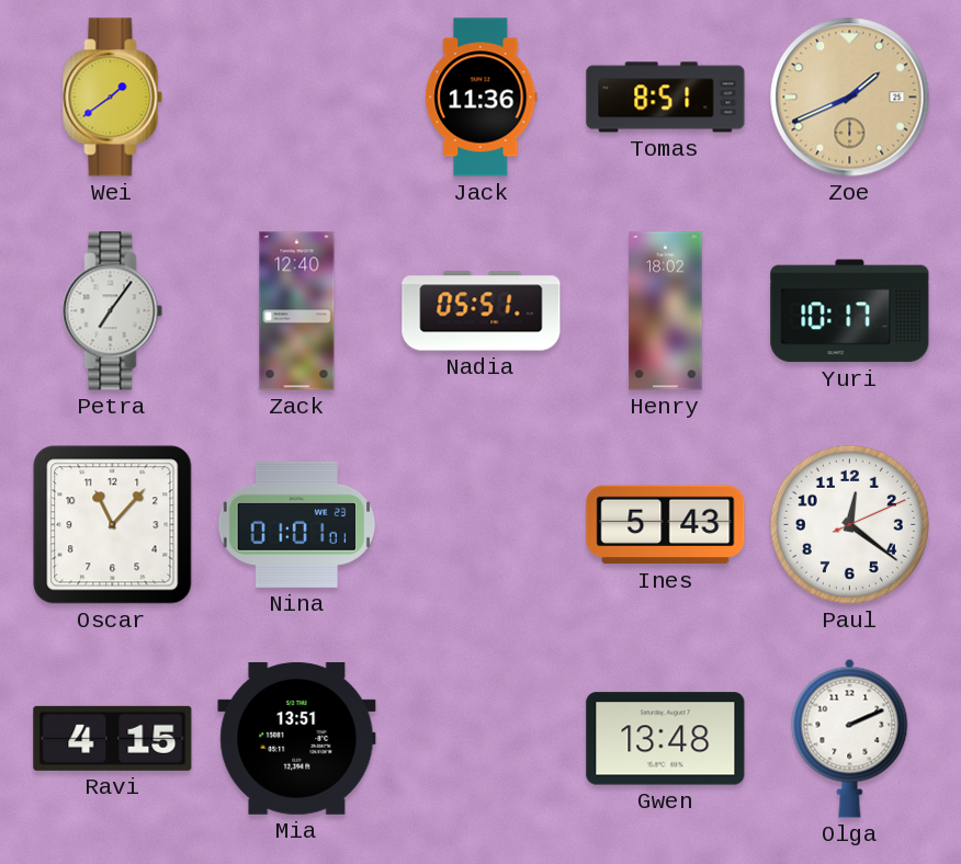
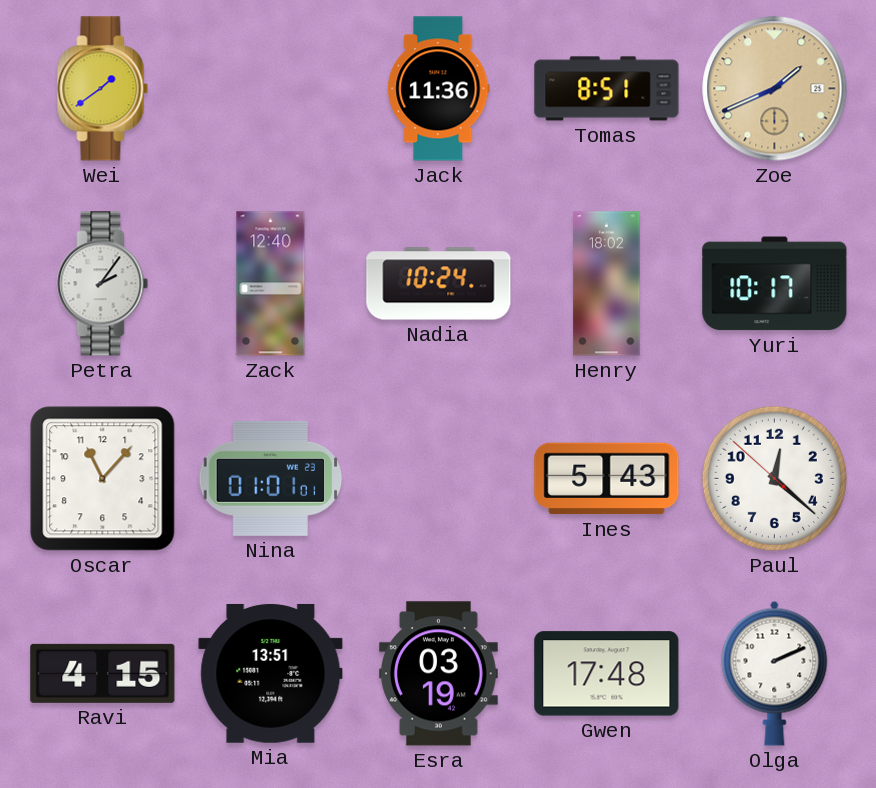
Petra: 7:06 -> 2:06
Nadia: 05:51 -> 10:24
Paul: 12:21:11 -> 12:21:52
Esra: none -> 03:19
Gwen: 13:48 -> 17:48
